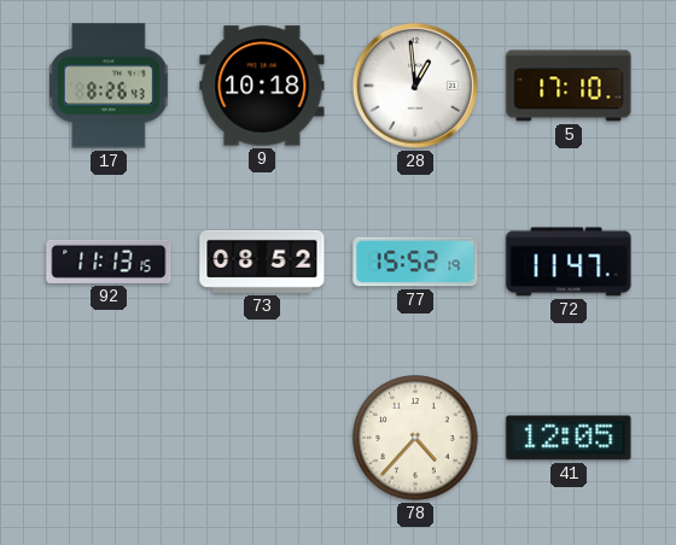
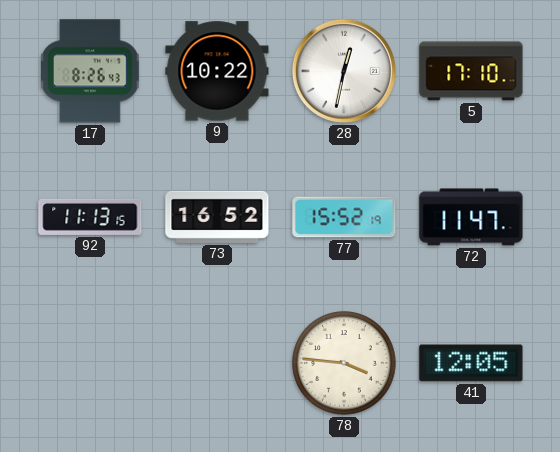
9: 10:18 -> 10:22
28: 12:59 -> 12:32
73: 08:52 -> 16:52
78: 4:37 -> 3:46
